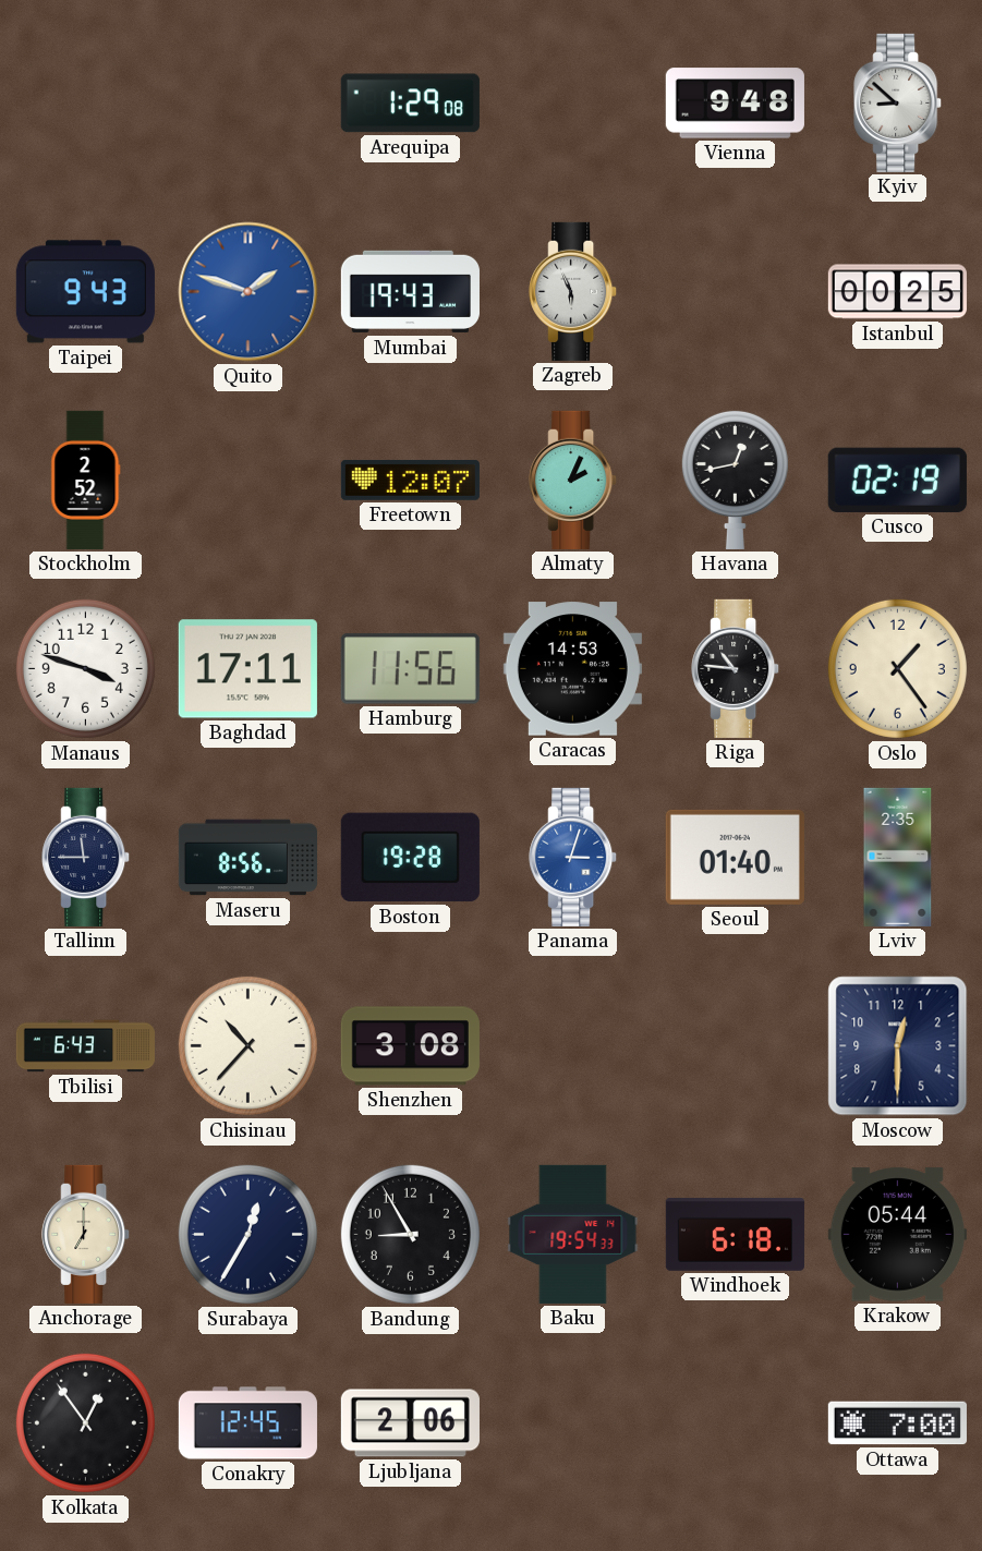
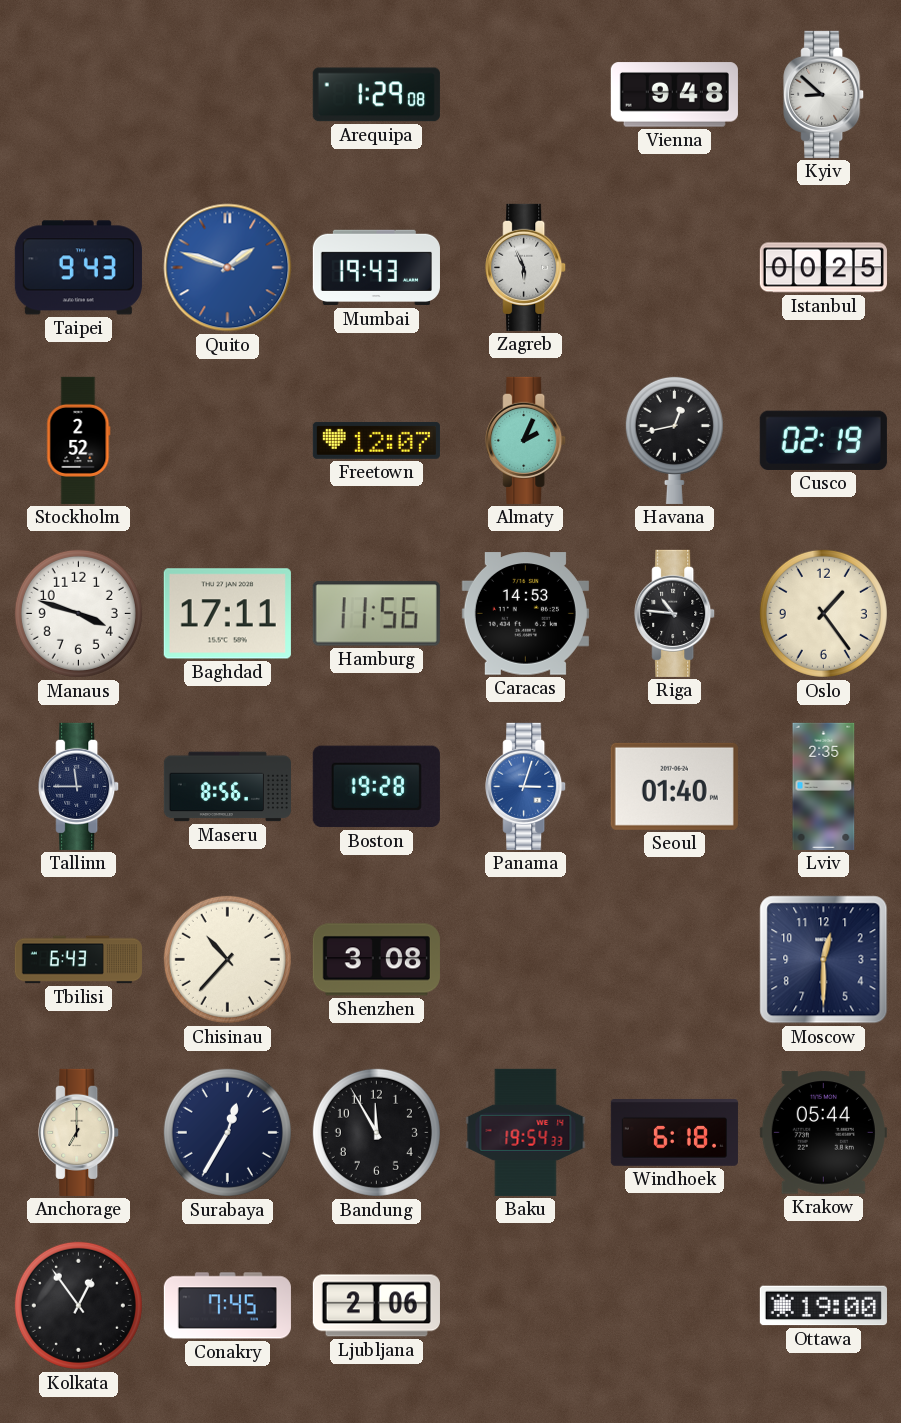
Bandung: 8:55 -> 11:55
Conakry: 12:45 -> 7:45
Ottawa: 7:00 -> 19:00
